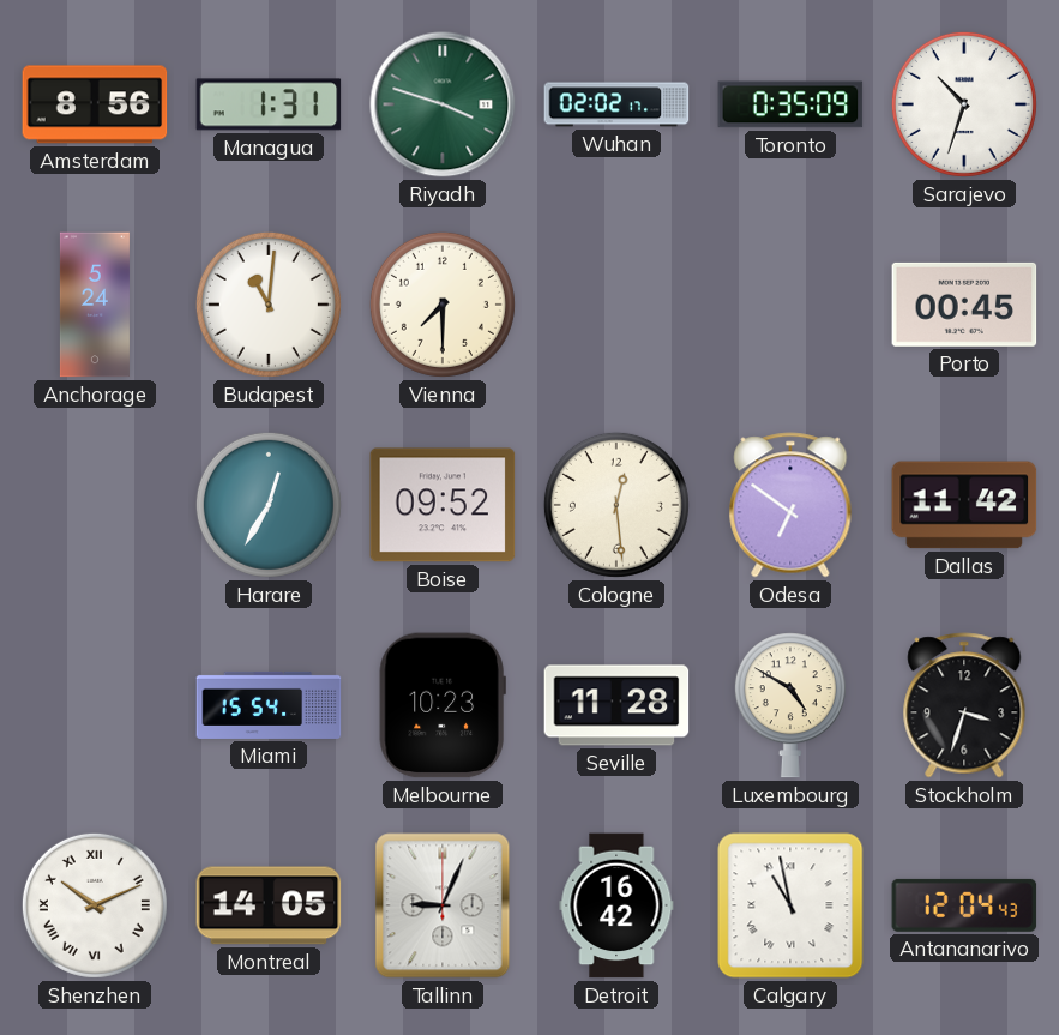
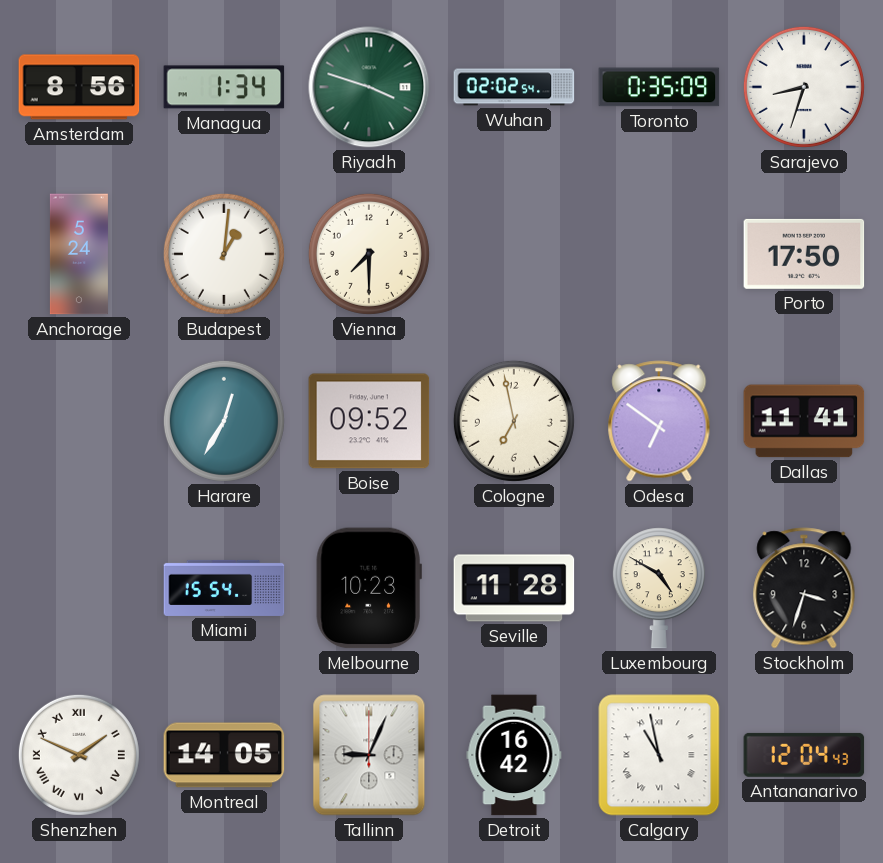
Managua: 1:31 -> 1:34
Wuhan: 02:02:17 -> 02:02:54
Sarajevo: 10:33 -> 8:33
Budapest: 11:01 -> 1:01
Porto: 00:45 -> 17:50
Cologne: 12:29 -> 6:58
Dallas: 11:42 -> 11:41
Shenzhen: 10:11 -> 1:49
